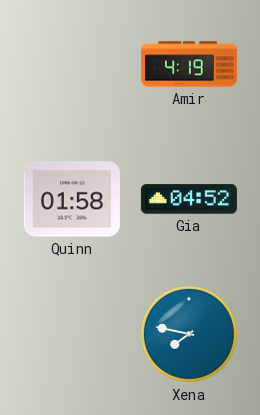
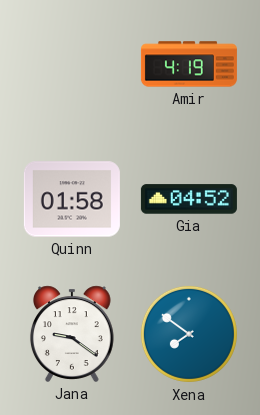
Jana: none -> 9:21
Xena: 7:47 -> 7:51
